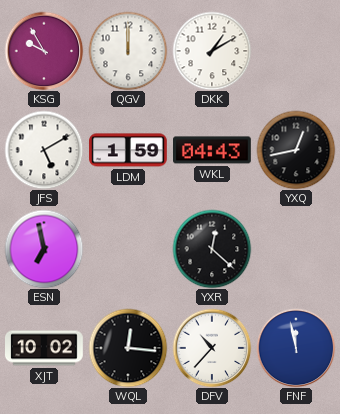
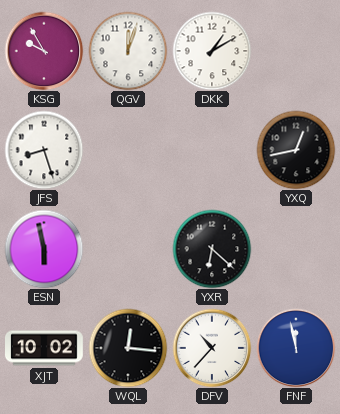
QGV: 12:00 -> 12:03
JFS: 5:10 -> 8:27
LDM: 1:59 -> none
WKL: 04:43 -> none
ESN: 6:58 -> 5:58
YXR: 12:22 -> 6:22
